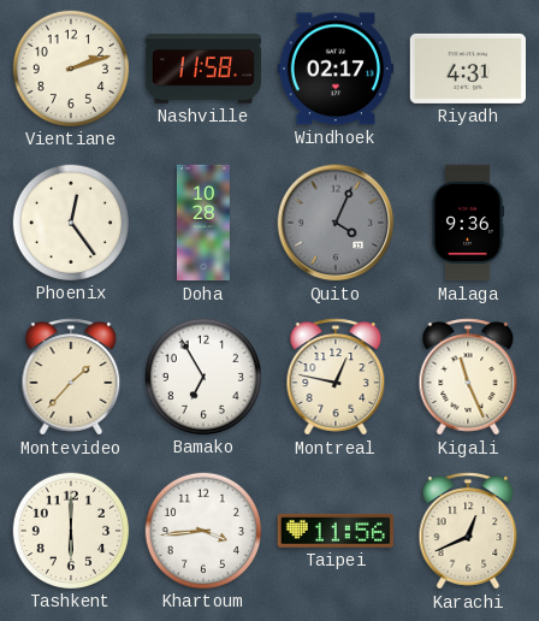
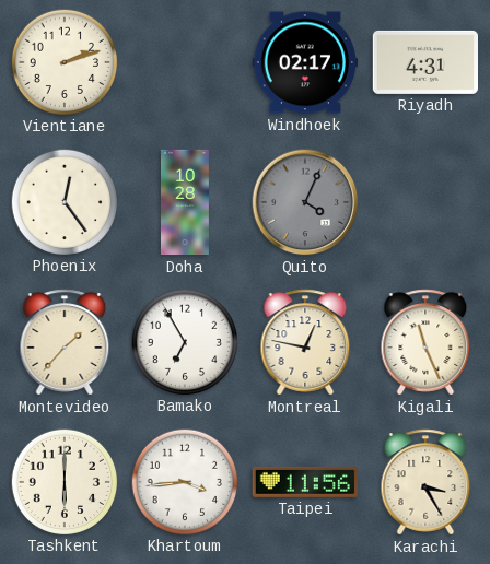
Nashville: 11:58 -> none
Malaga: 9:36 -> none
Karachi: 12:41 -> 3:25
